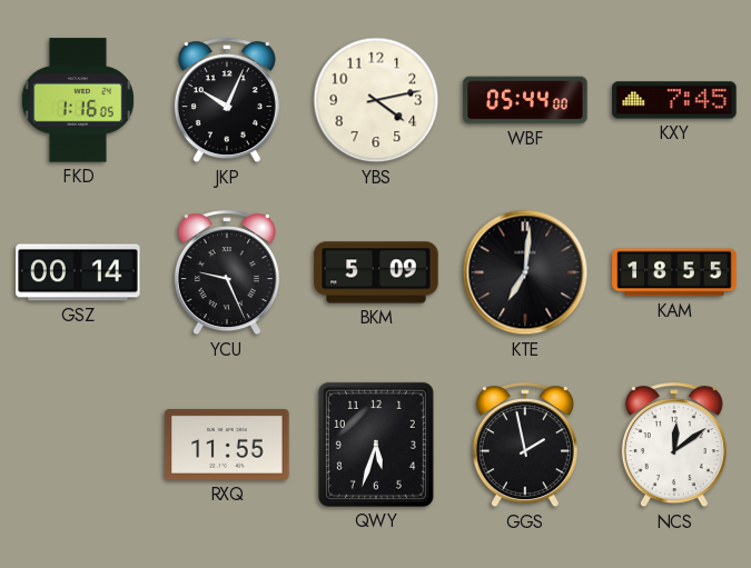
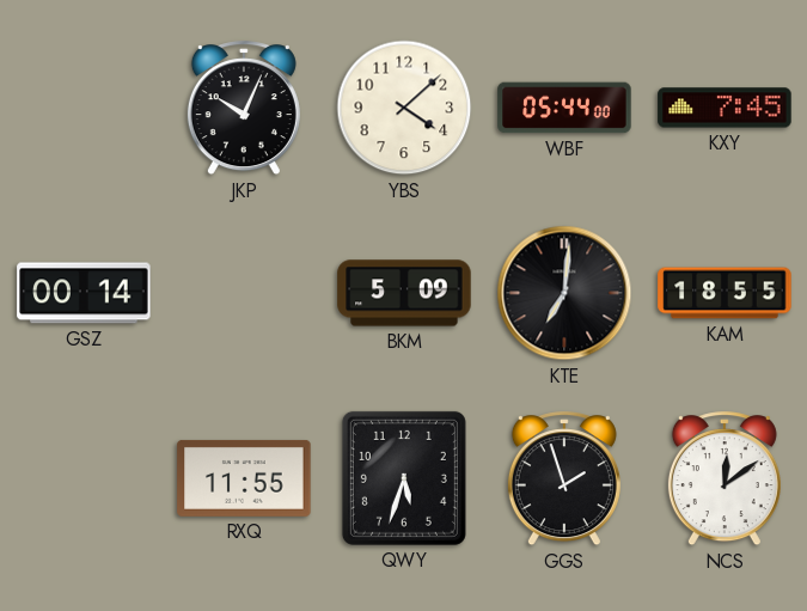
FKD: 1:16 -> none
YBS: 4:13 -> 4:08
YCU: 9:26 -> none
GGS: 1:58 -> 1:57
